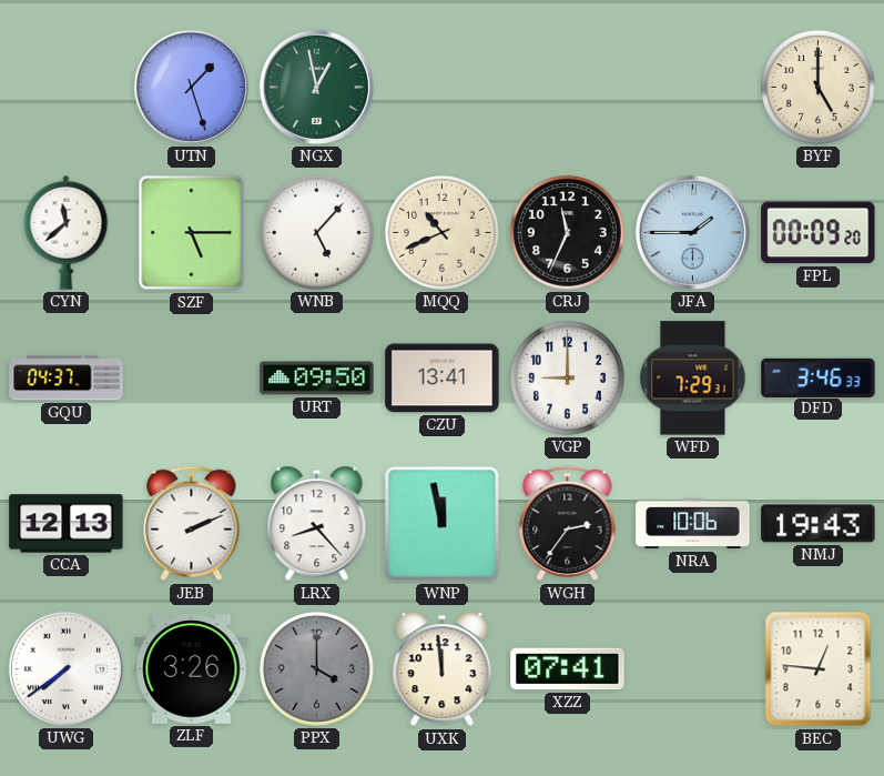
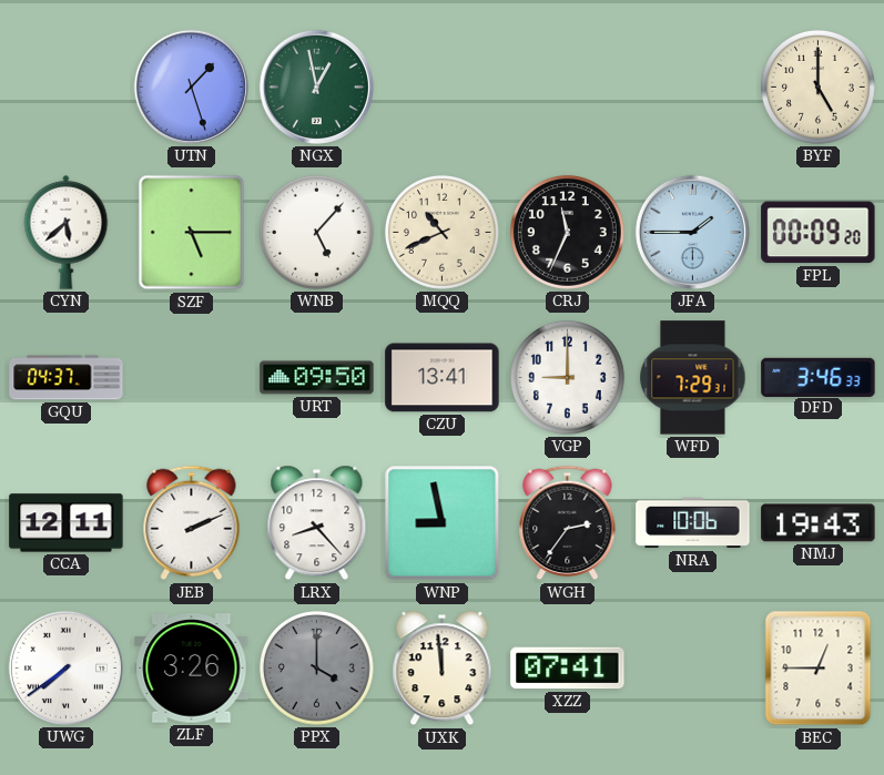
CYN: 11:38 -> 5:38
CCA: 12:13 -> 12:11
WNP: 11:58 -> 8:58
BEC: 12:46 -> 12:45
